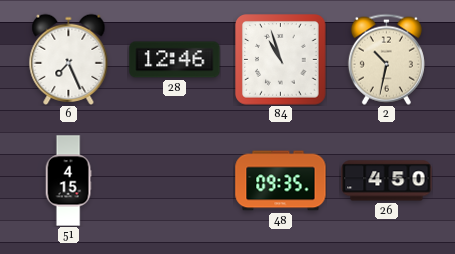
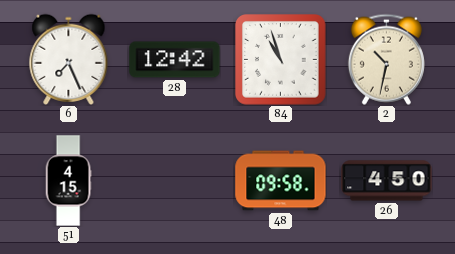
28: 12:46 -> 12:42
48: 09:35 -> 09:58
